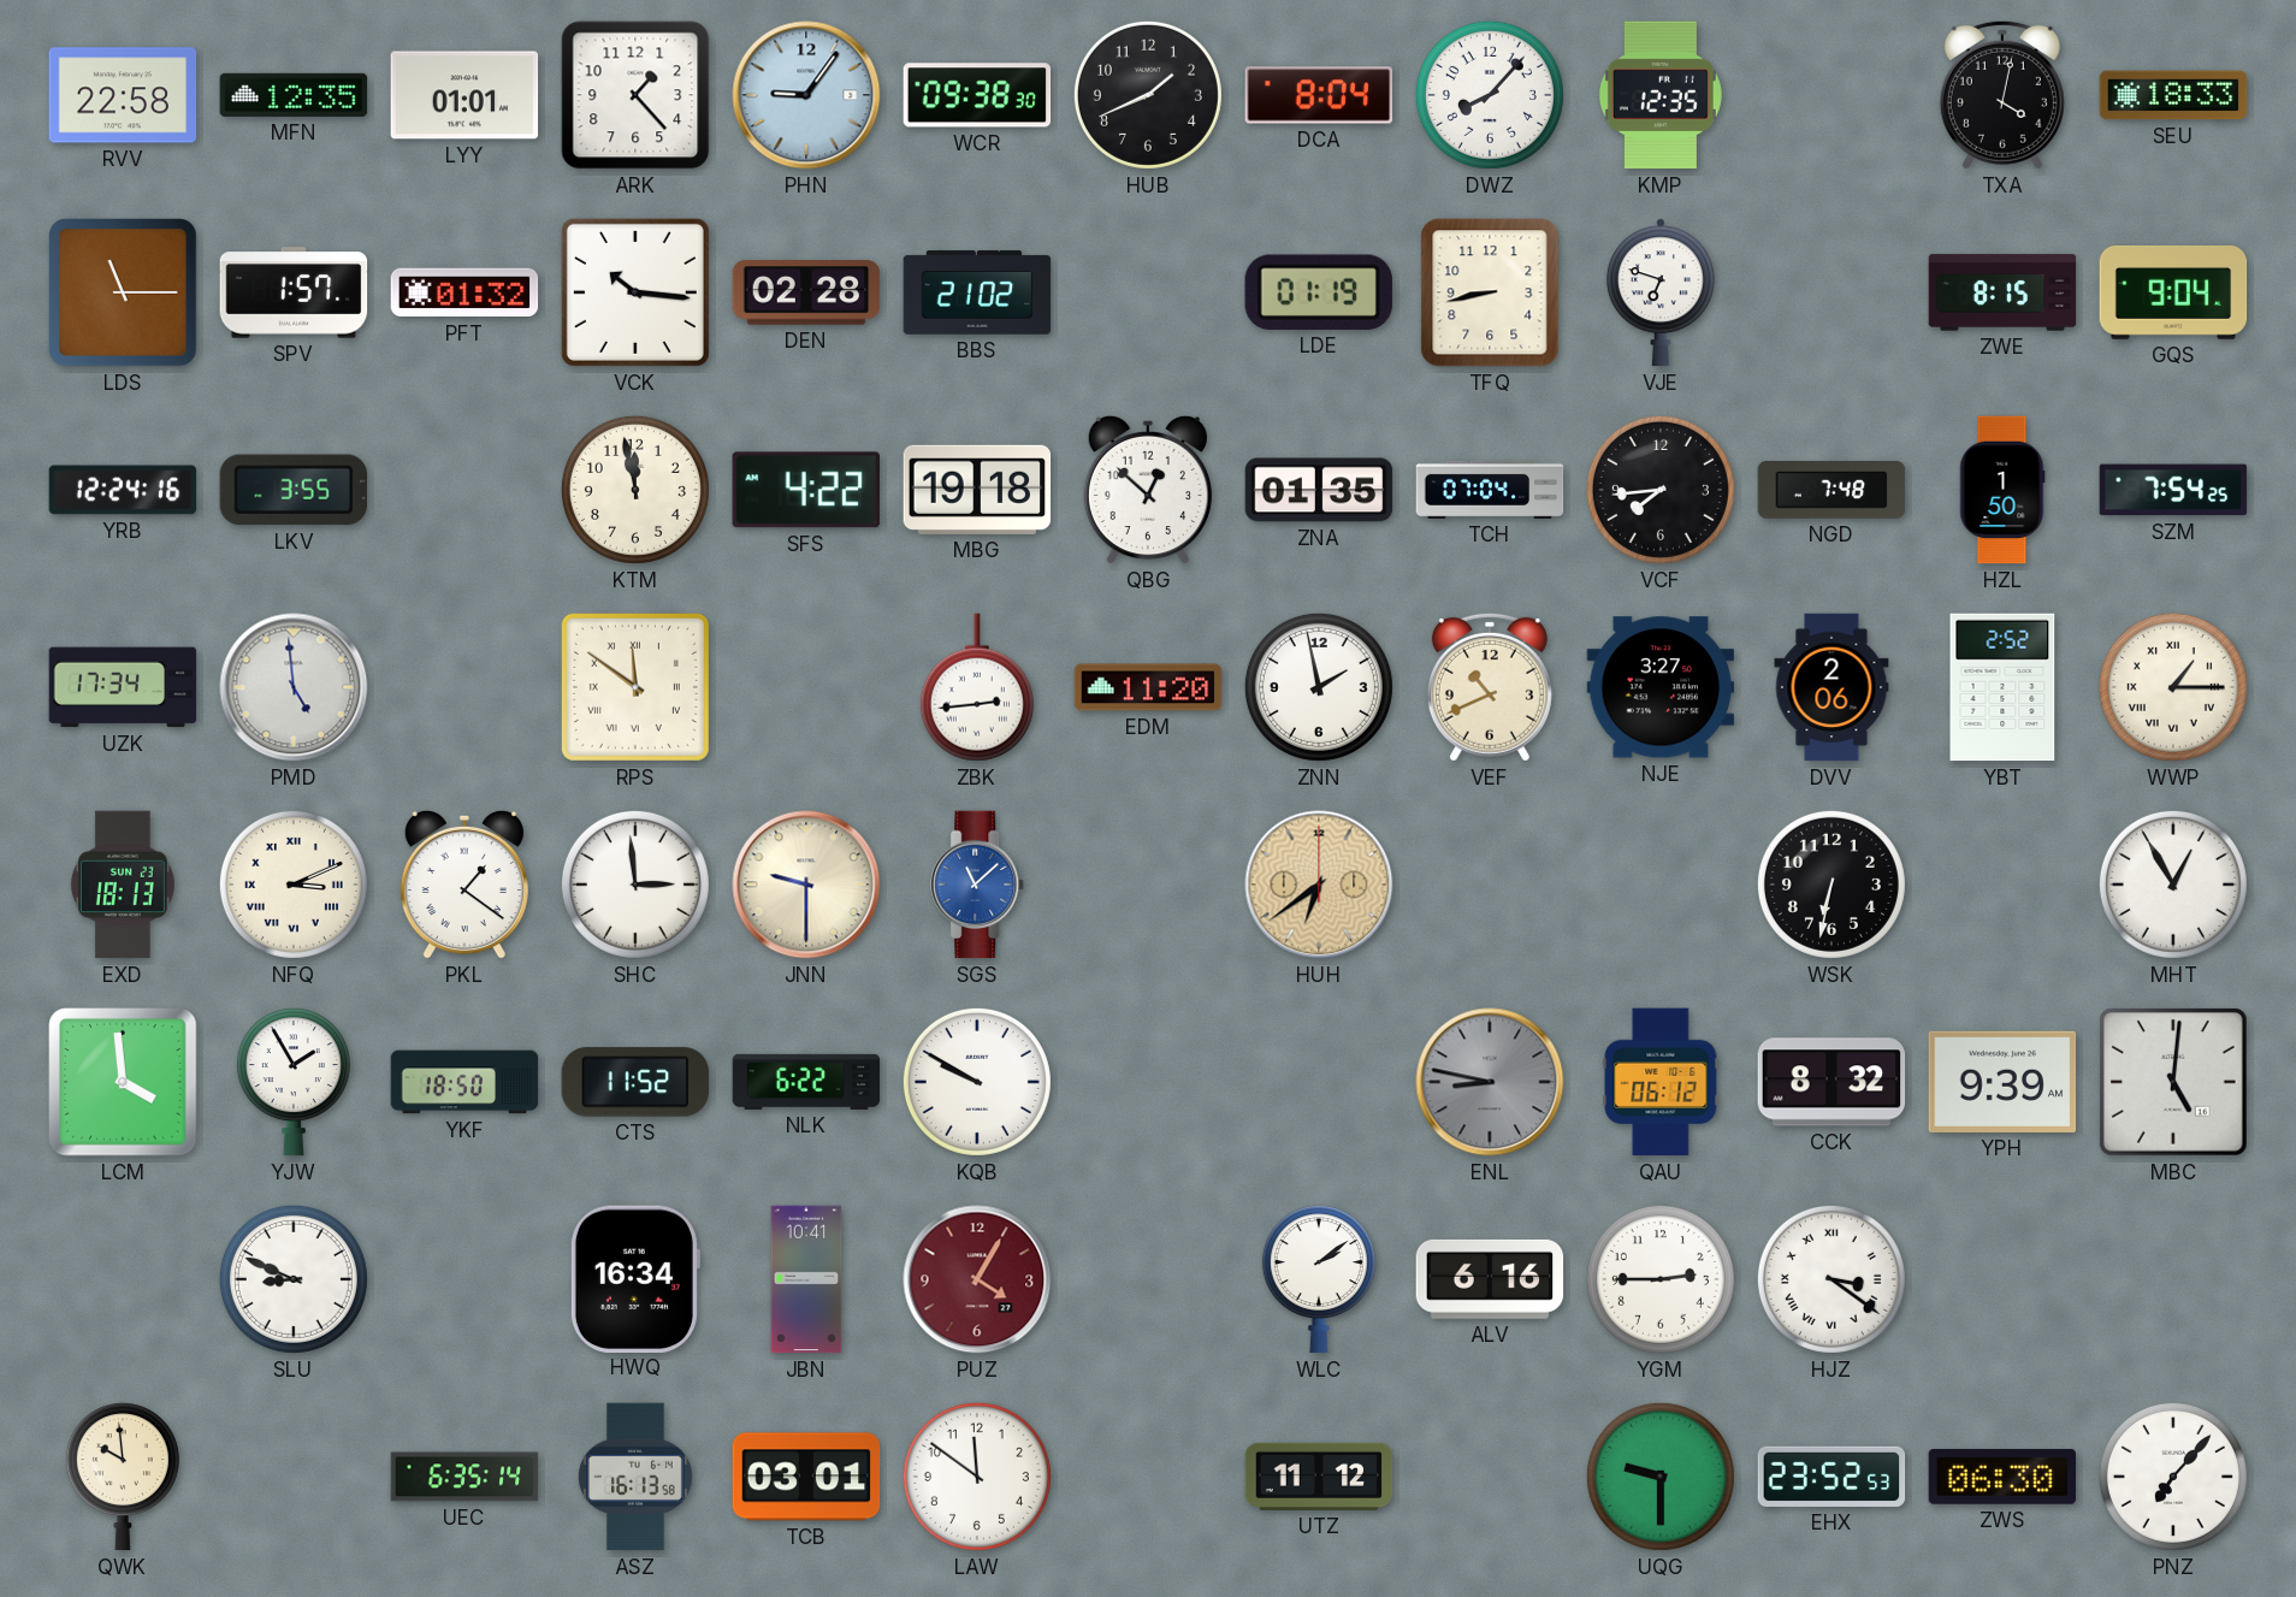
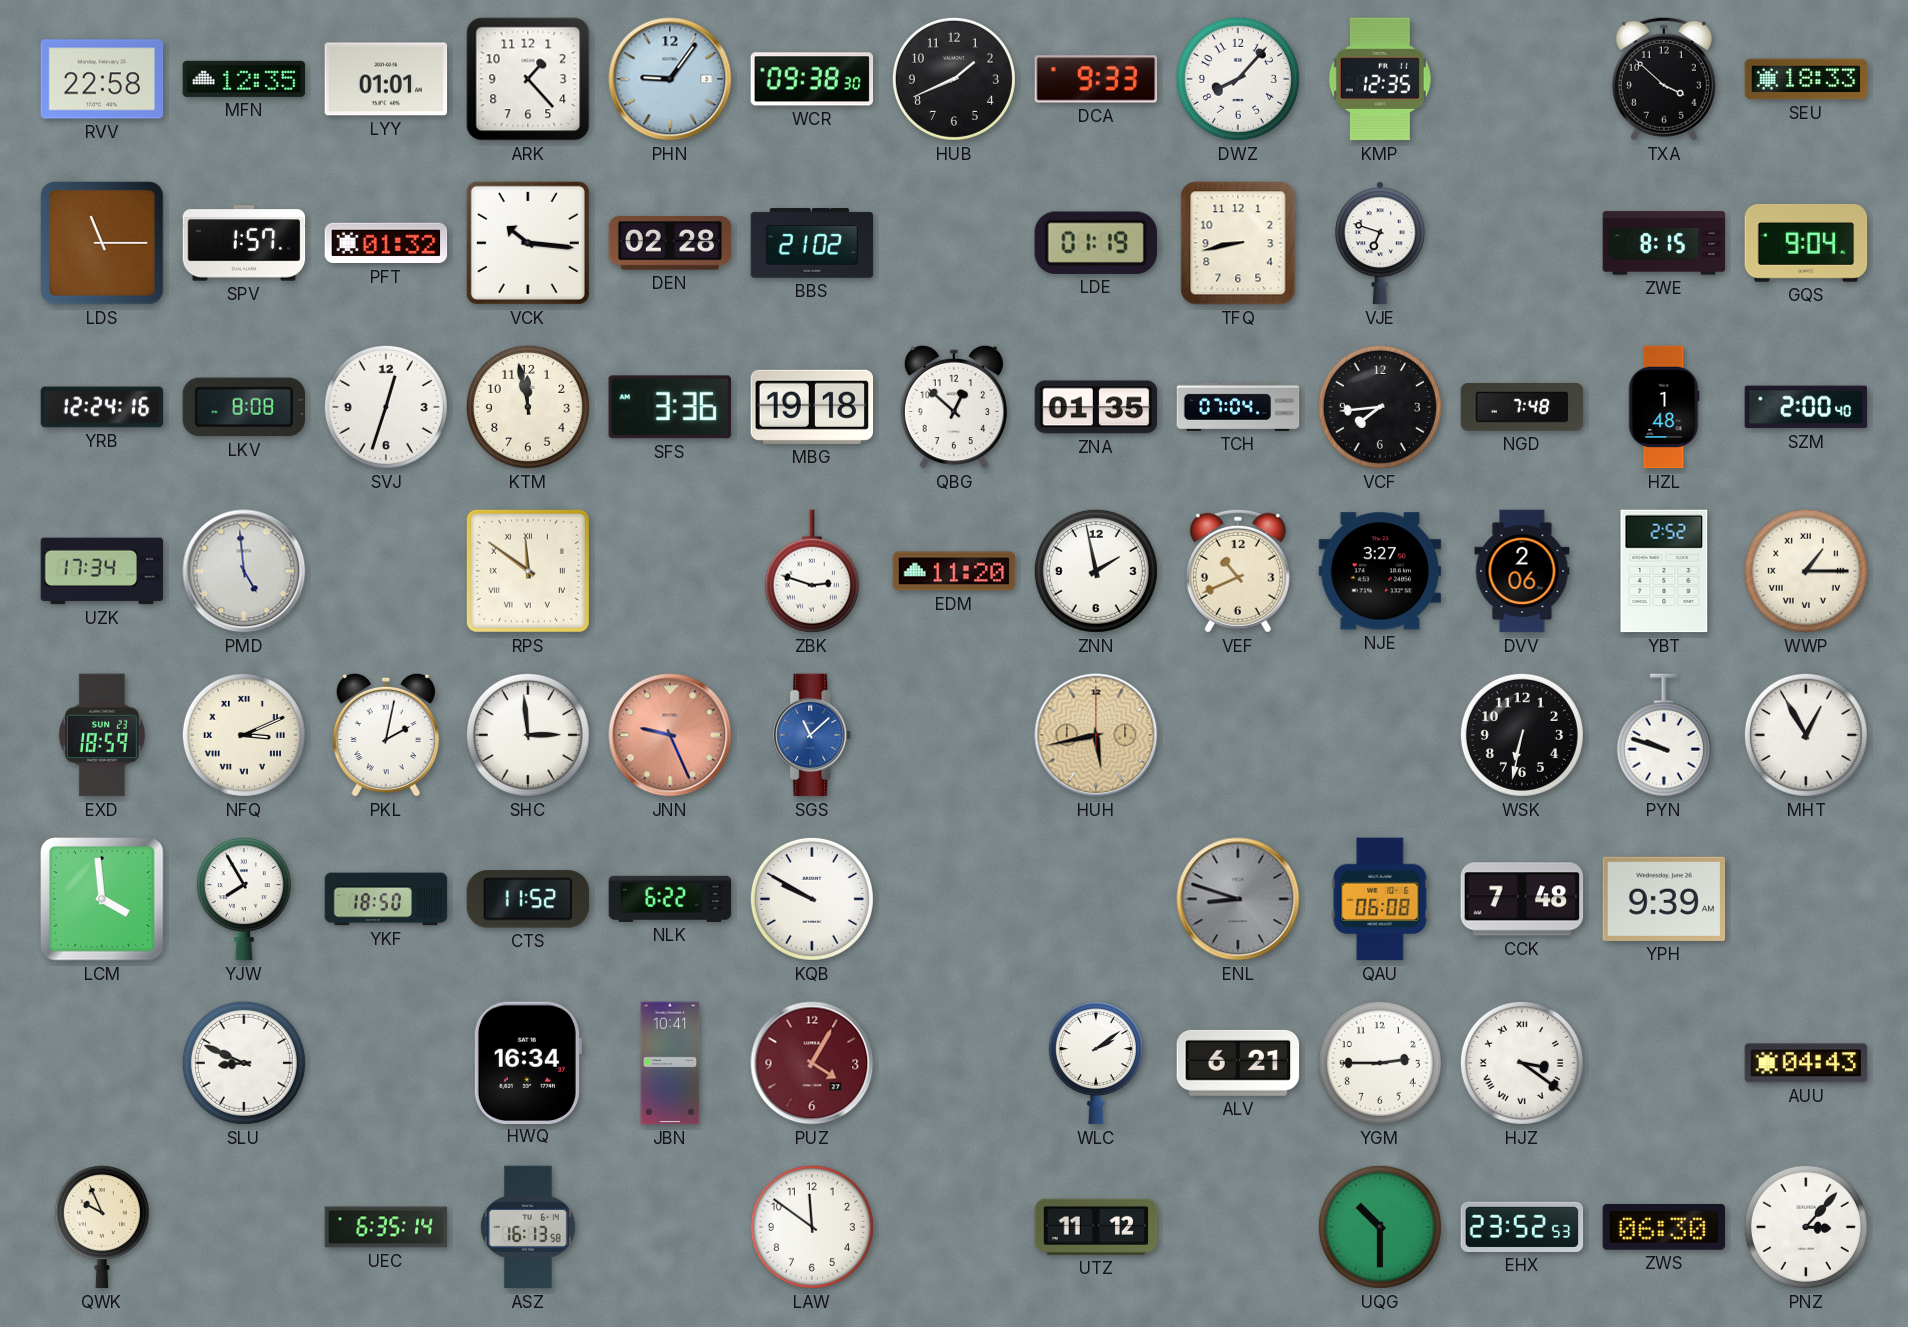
DCA: 8:04 -> 9:33
TXA: 4:02 -> 3:52
LKV: 3:55 -> 8:08
SVJ: none -> 12:33
SFS: 4:22 -> 3:36
HZL: 1:50 -> 1:48
SZM: 7:54 -> 2:00
ZBK: 2:44 -> 2:48
EXD: 18:13 -> 18:59
PKL: 1:21 -> 2:02
JNN: 9:30 -> 9:26
JNN dial: cream -> salmon
HUH: 6:39 -> 5:43
PYN: none -> 9:48
YJW: 1:55 -> 7:55
ENL: 8:47 -> 8:48
QAU: 06:12 -> 06:08
CCK: 8:32 -> 7:48
MBC: 5:01 -> none
ALV: 6:16 -> 6:21
AUU: none -> 04:43
QWK: 9:59 -> 9:56
TCB: 03:01 -> none
UQG: 9:30 -> 10:30
PNZ: 7:07 -> 3:07
